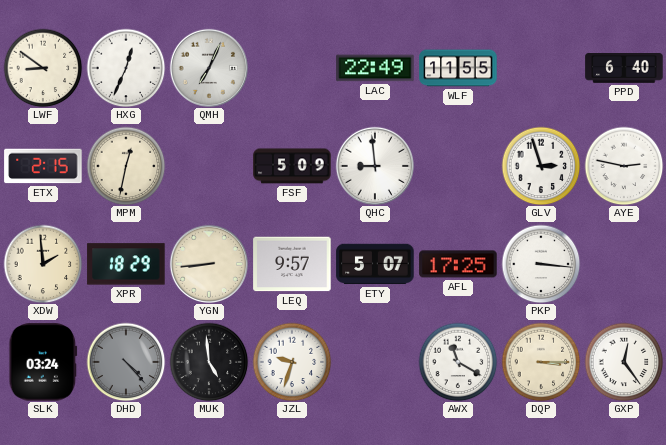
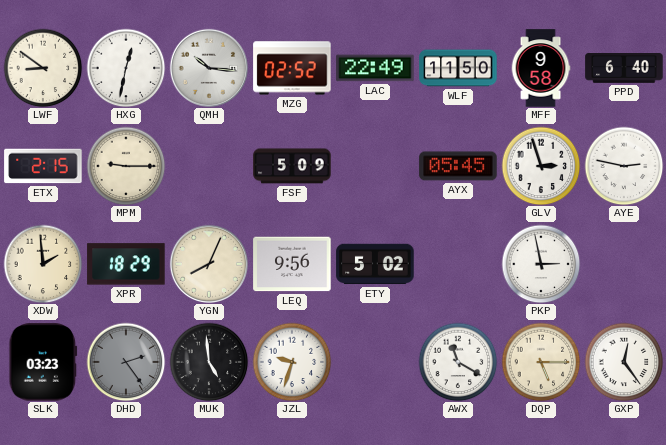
HXG: 12:34 -> 12:32
QMH: 7:04 -> 10:16
MZG: none -> 02:52
WLF: 11:55 -> 11:50
MFF: none -> 9:58
MPM: 12:32 -> 9:15
QHC: 8:59 -> none
AYX: none -> 05:45
YGN: 8:44 -> 8:04
LEQ: 9:57 -> 9:56
ETY: 5:07 -> 5:02
AFL: 17:25 -> none
PKP: 3:16 -> 2:58
SLK: 03:24 -> 03:23
DHD: 4:23 -> 2:24
DQP: 3:15 -> 5:15
